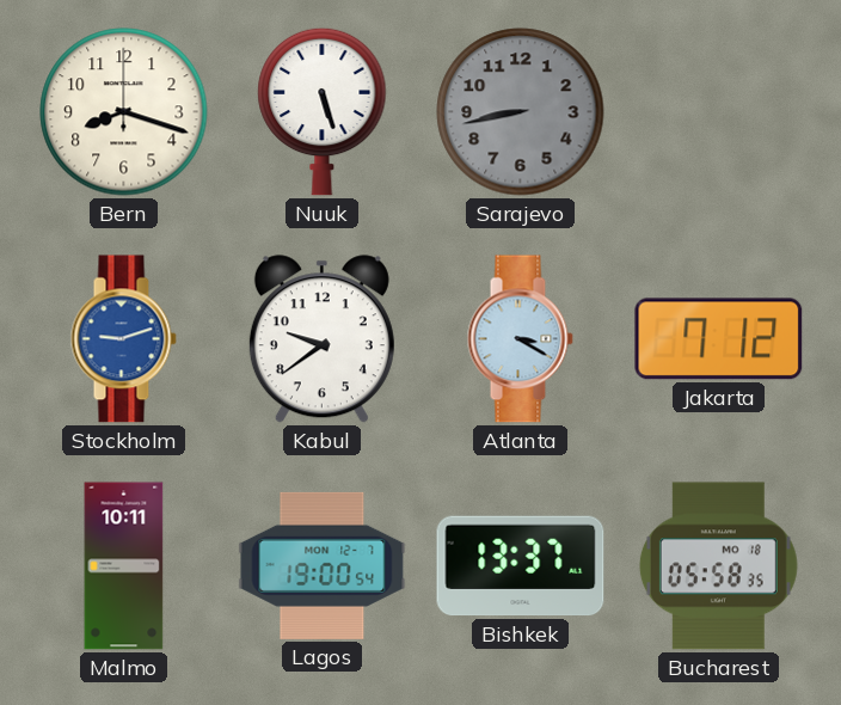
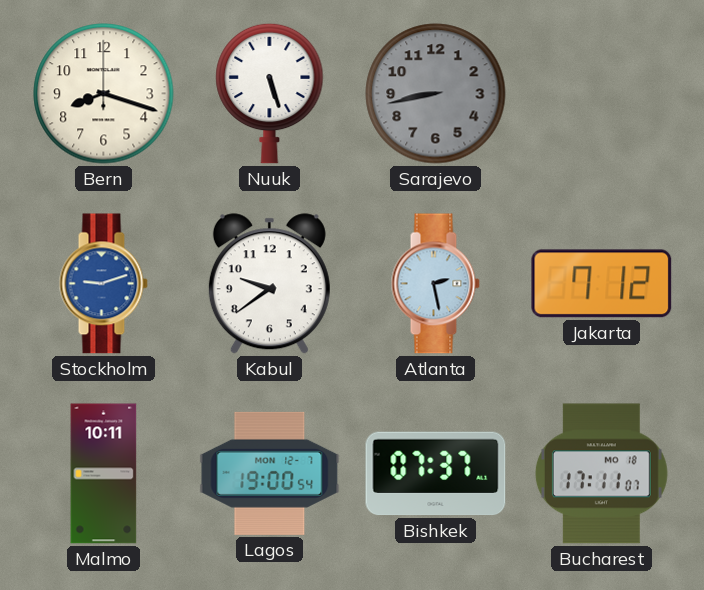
Atlanta: 3:20 -> 2:28
Bishkek: 13:37 -> 07:37
Bucharest: 05:58 -> 17:11
